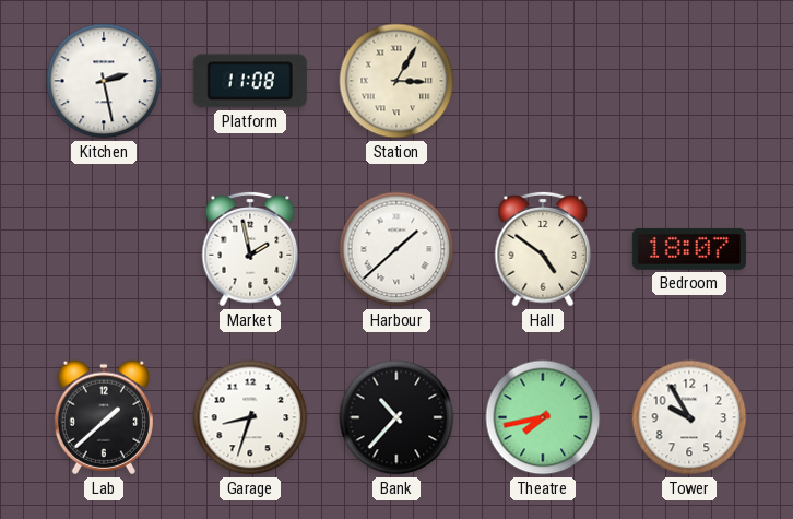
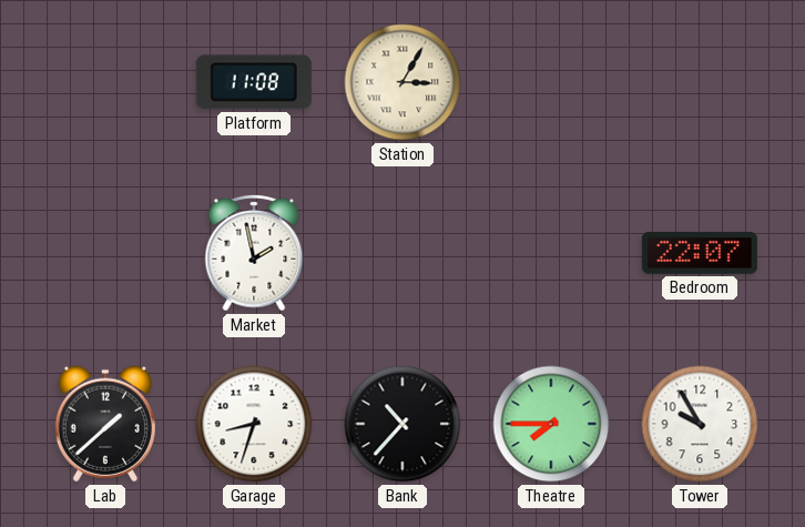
Kitchen: 2:28 -> none
Harbour: 1:38 -> none
Hall: 4:51 -> none
Bedroom: 18:07 -> 22:07
Theatre: 7:43 -> 7:45
